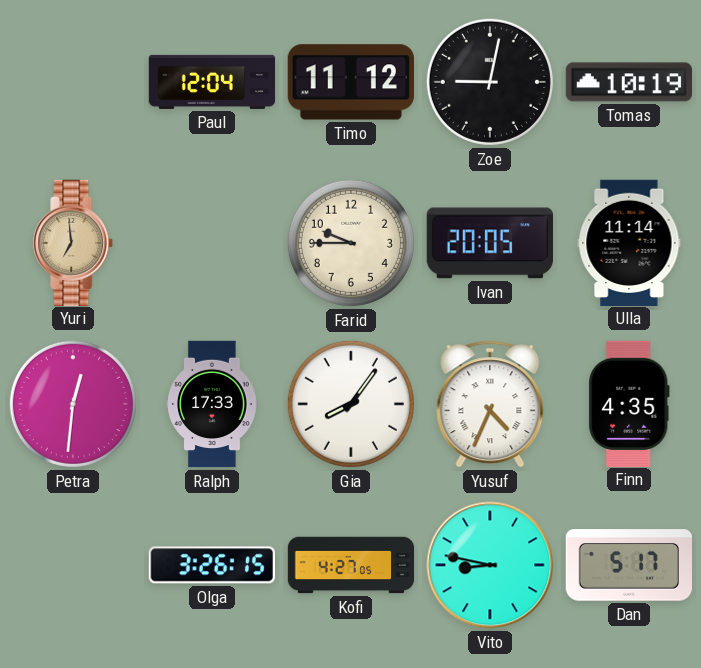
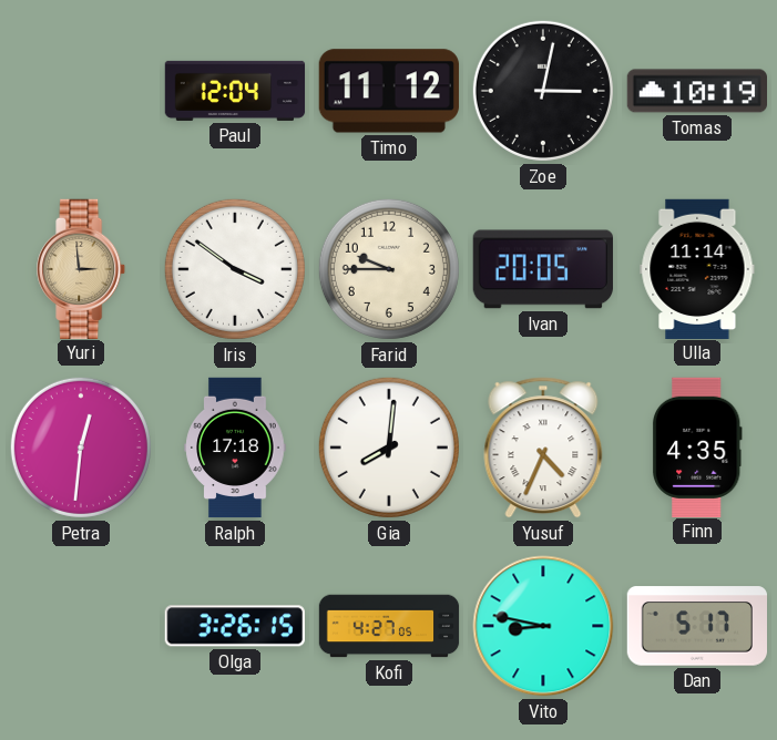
Zoe: 9:02 -> 3:02
Yuri: 6:59 -> 2:59
Iris: none -> 3:51
Ralph: 17:33 -> 17:18
Gia: 8:06 -> 8:01
